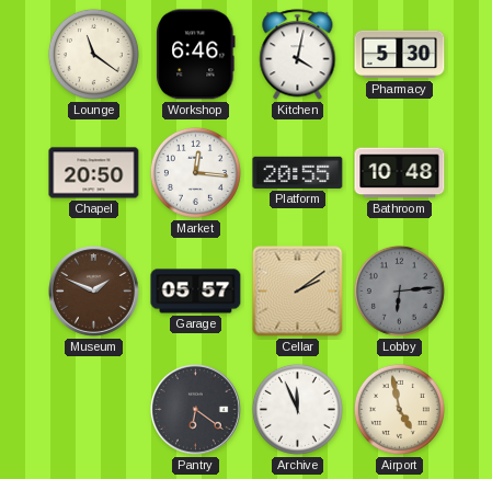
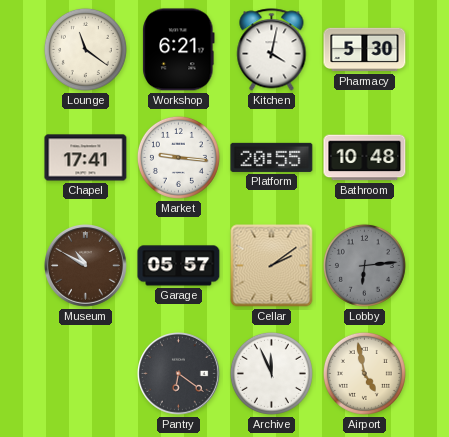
Workshop: 6:46 -> 6:21
Chapel: 20:50 -> 17:41
Market: 12:16 -> 9:16
Museum: 1:49 -> 10:50
